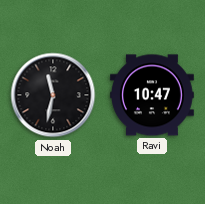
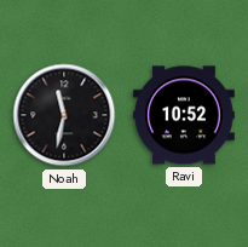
Ravi: 10:47 -> 10:52
